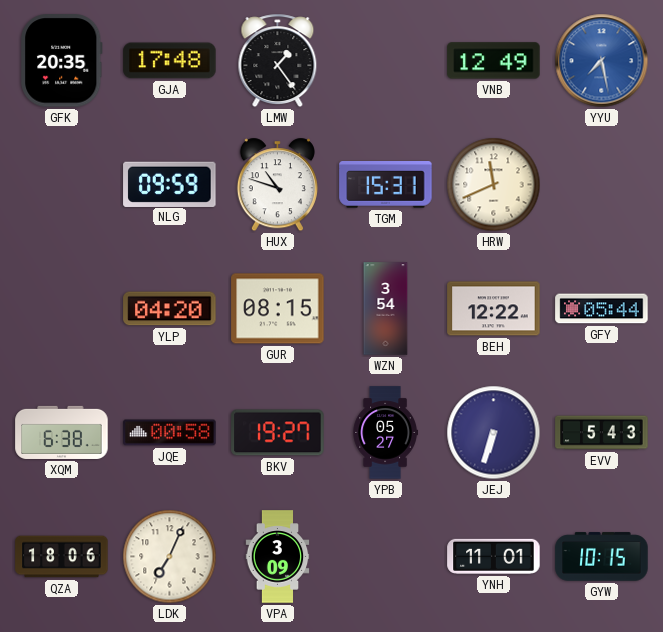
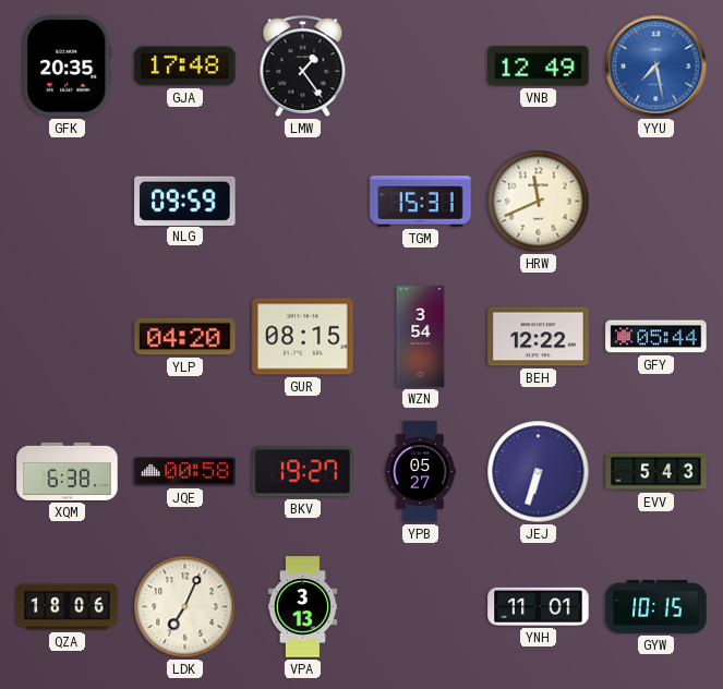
HUX: 10:48 -> none
VPA: 3:09 -> 3:13
